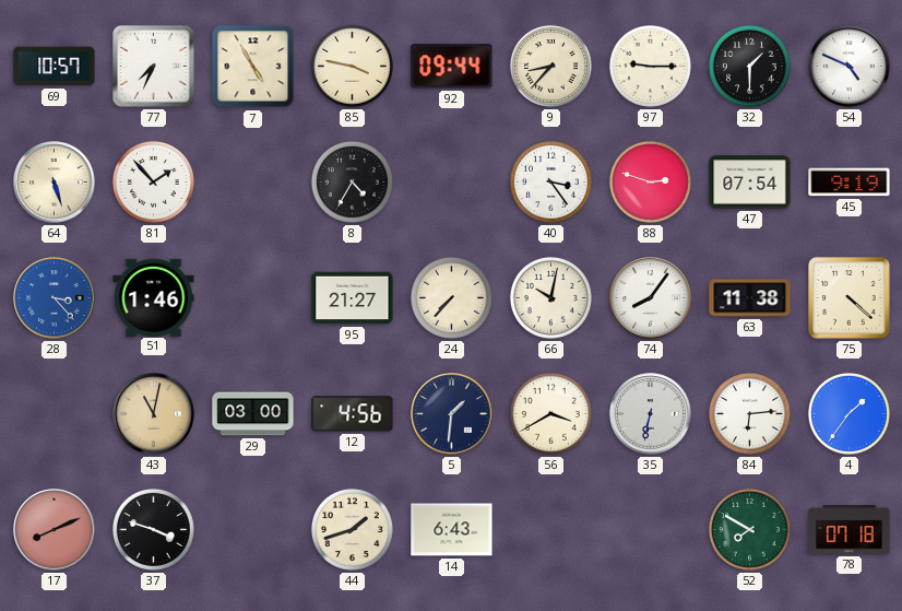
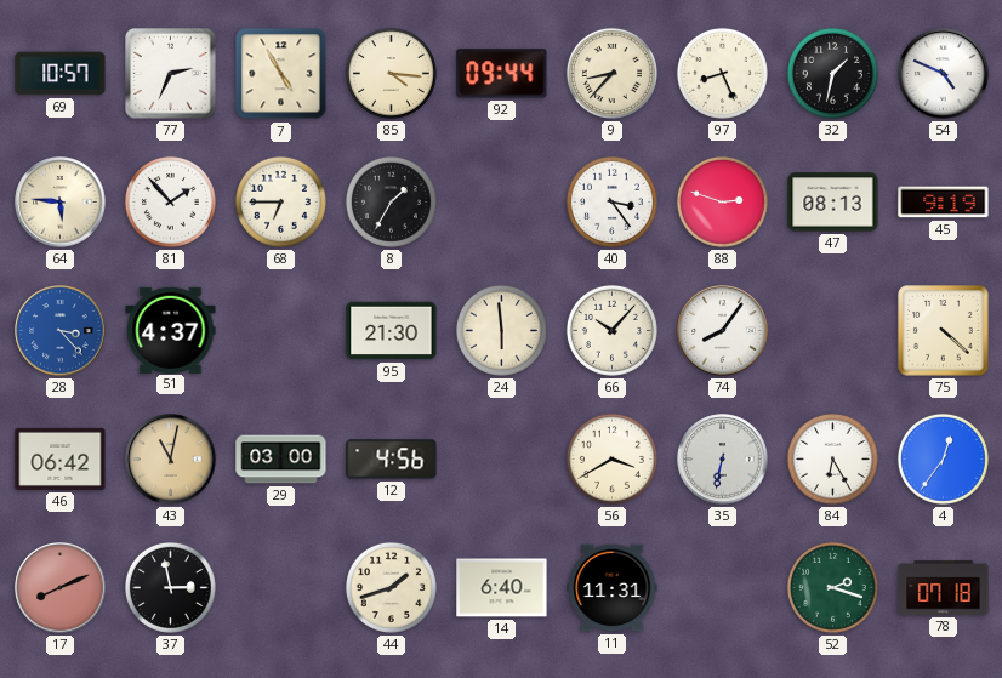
77: 7:34 -> 2:34
85: 3:47 -> 4:16
97: 9:15 -> 8:26
32: 1:30 -> 1:32
64: 5:27 -> 5:46
68: none -> 6:45
8: 4:35 -> 1:35
47: 07:54 -> 08:13
51: 1:46 -> 4:37
95: 21:27 -> 21:30
24: 7:37 -> 5:59
66: 10:02 -> 10:07
63: 11:38 -> none
46: none -> 06:42
5: 1:31 -> none
84: 6:14 -> 6:25
4: 1:36 -> 12:36
37: 3:48 -> 2:58
14: 6:43 -> 6:40
11: none -> 11:31
52: 7:50 -> 2:18
